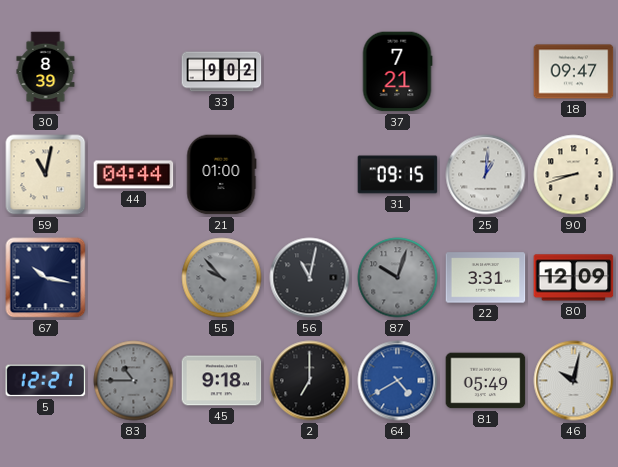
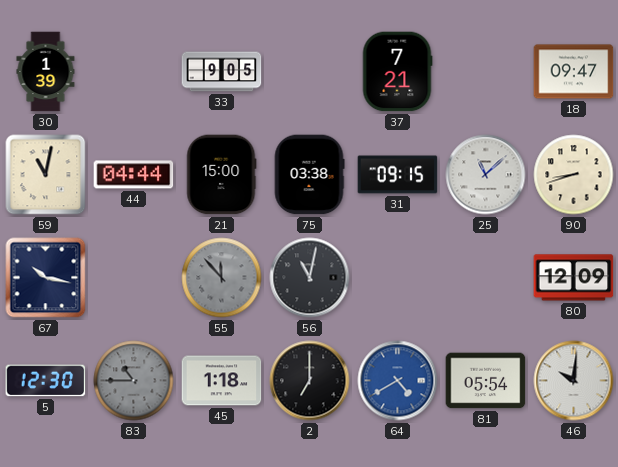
30: 8:39 -> 1:39
33: 9:02 -> 9:05
21: 01:00 -> 15:00
75: none -> 03:38
25: 1:01 -> 11:08
55: 9:53 -> 11:53
87: 10:03 -> none
22: 3:31 -> none
5: 12:21 -> 12:30
45: 9:18 -> 1:18
81: 05:49 -> 05:54
46: 10:02 -> 10:01
